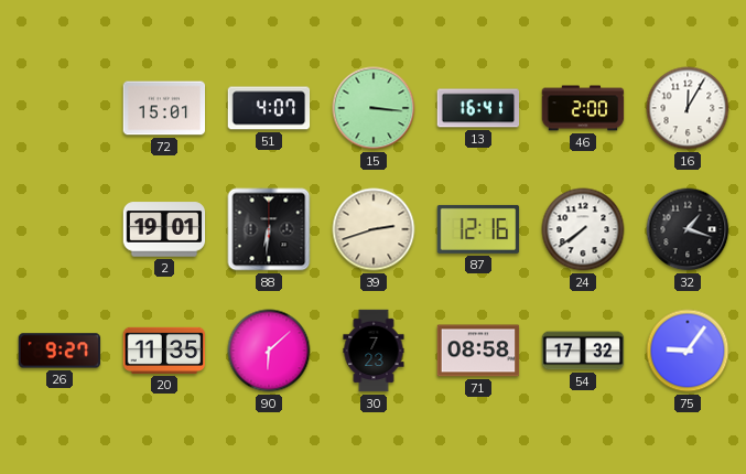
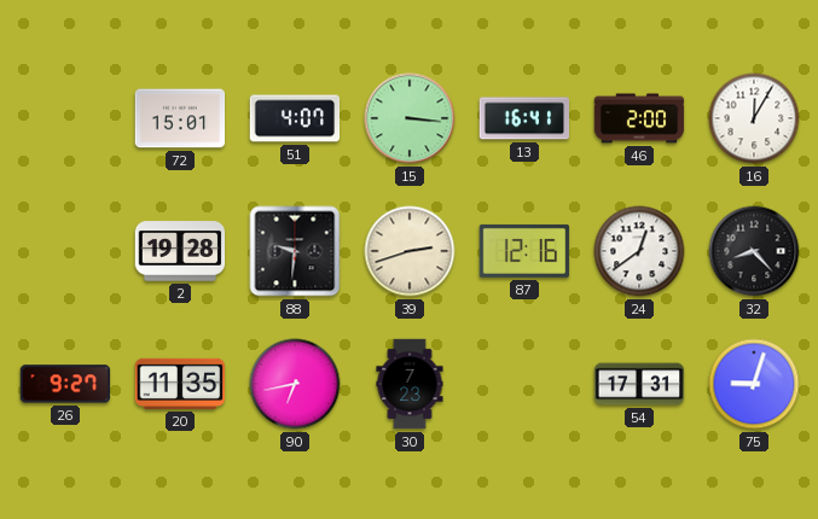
2: 19:01 -> 19:28
88: 6:31 -> 9:31
24: 7:39 -> 12:39
32: 1:18 -> 8:23
90: 6:08 -> 6:43
71: 08:58 -> none
54: 17:32 -> 17:31
75: 9:06 -> 9:03
